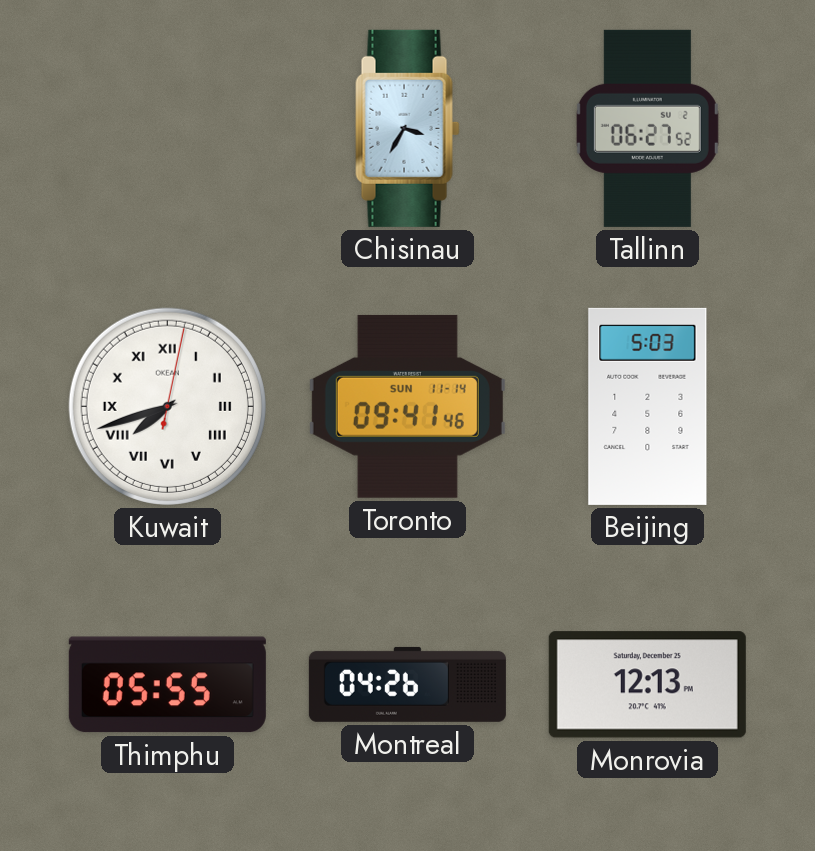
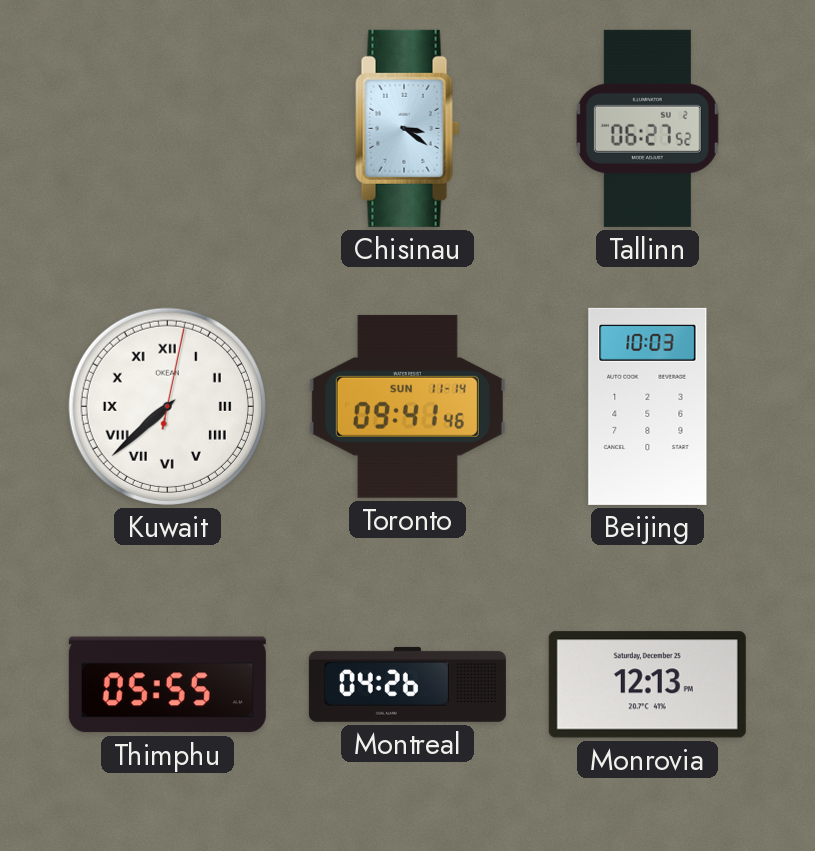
Chisinau: 3:35 -> 3:21
Kuwait: 7:42 -> 7:38
Beijing: 5:03 -> 10:03
